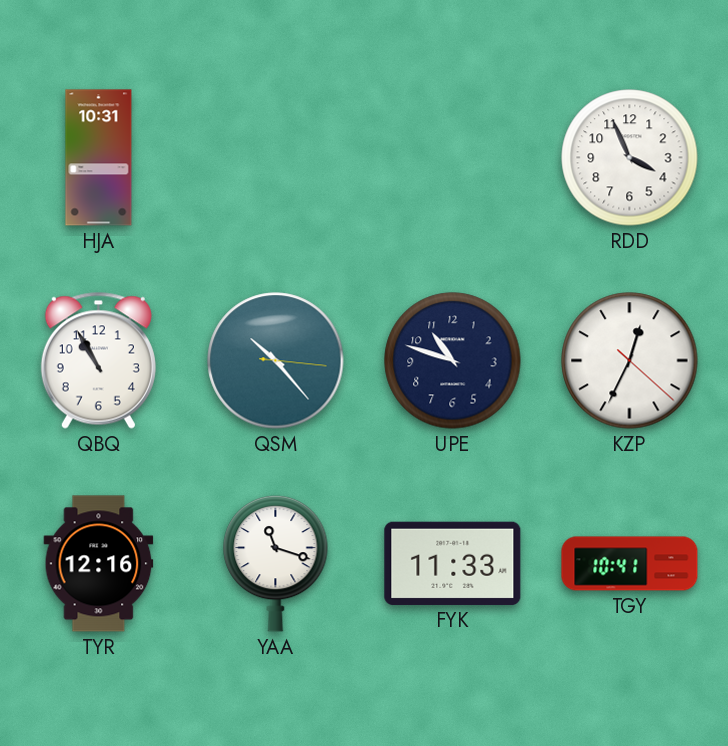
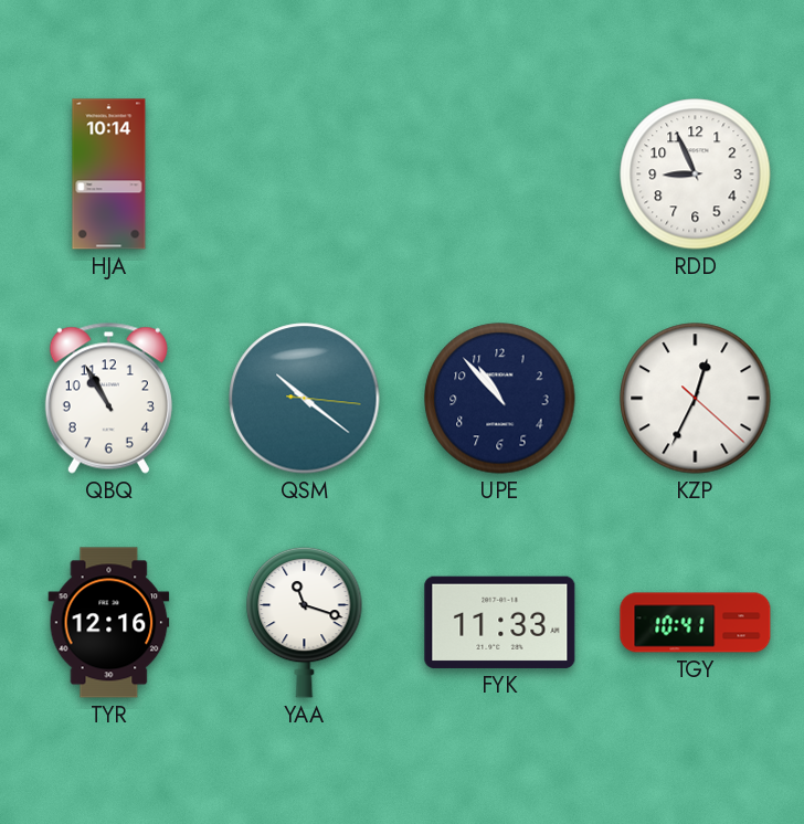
HJA: 10:31 -> 10:14
RDD: 3:56 -> 8:56
QSM: 10:23 -> 10:21
UPE: 10:48 -> 10:53
